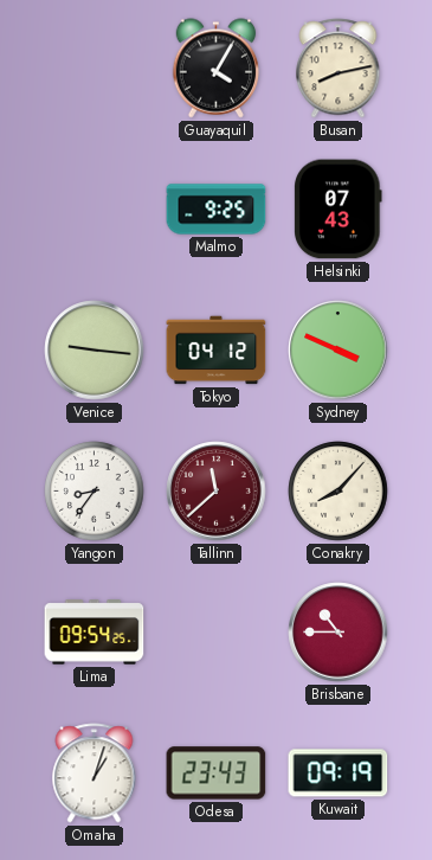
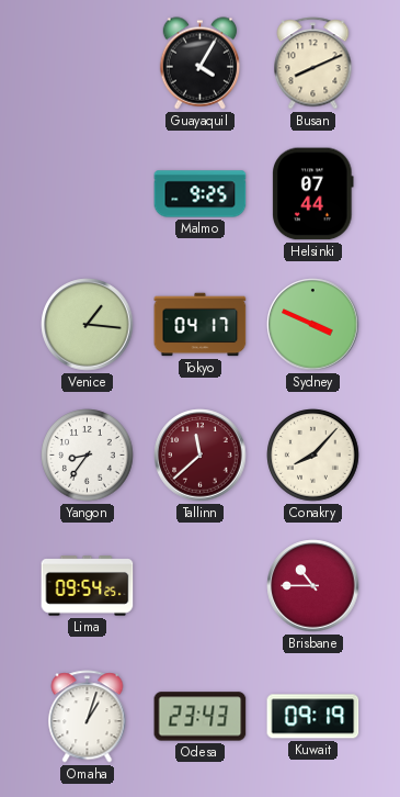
Busan: 8:13 -> 8:11
Helsinki: 07:43 -> 07:44
Venice: 9:16 -> 1:16
Tokyo: 04:12 -> 04:17
